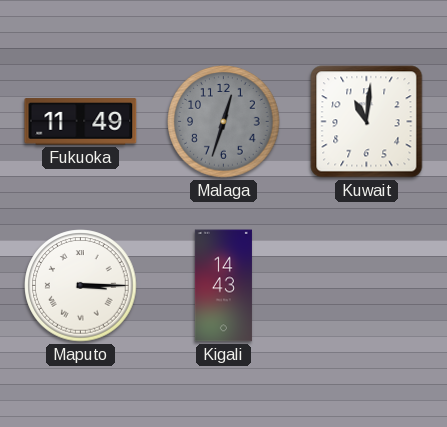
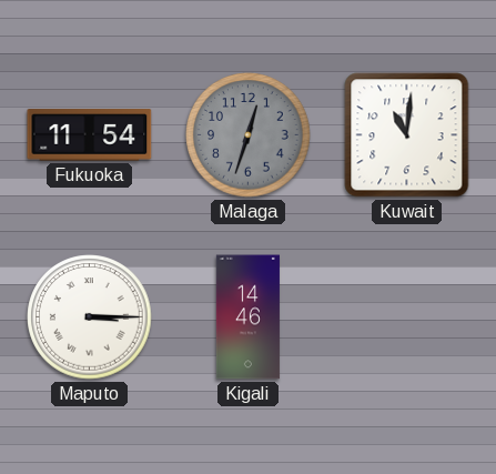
Fukuoka: 11:49 -> 11:54
Kigali: 14:43 -> 14:46
